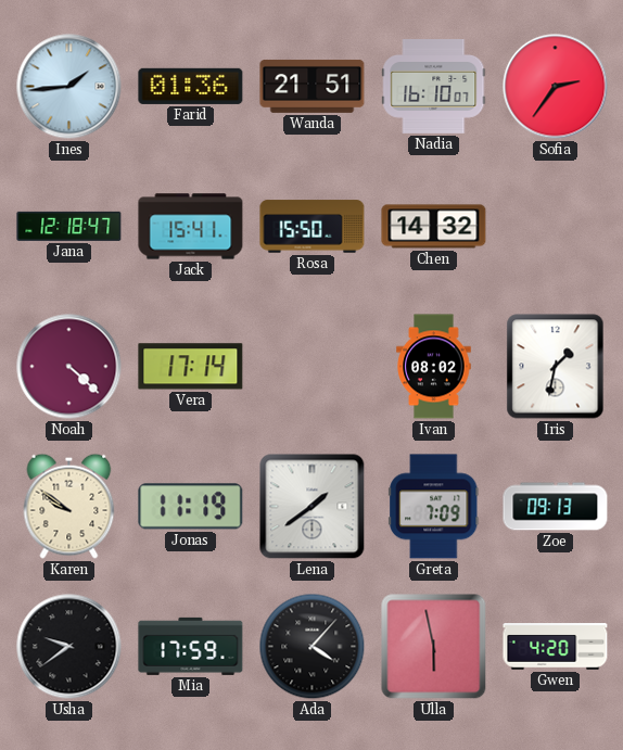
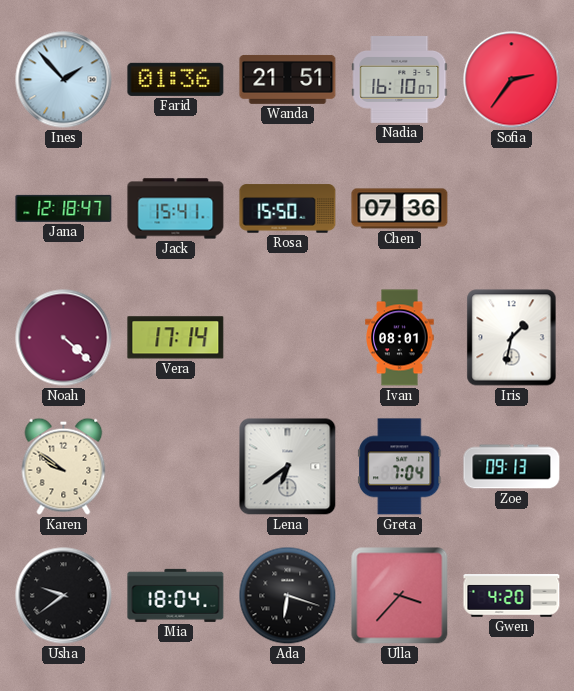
Ines: 1:44 -> 1:53
Chen: 14:32 -> 07:36
Ivan: 08:02 -> 08:01
Jonas: 11:19 -> none
Lena: 1:39 -> 6:39
Greta: 7:09 -> 7:04
Mia: 17:59 -> 18:04
Ada: 4:07 -> 6:18
Ulla: 5:58 -> 3:37
